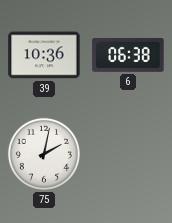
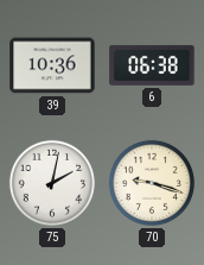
70: none -> 9:18
